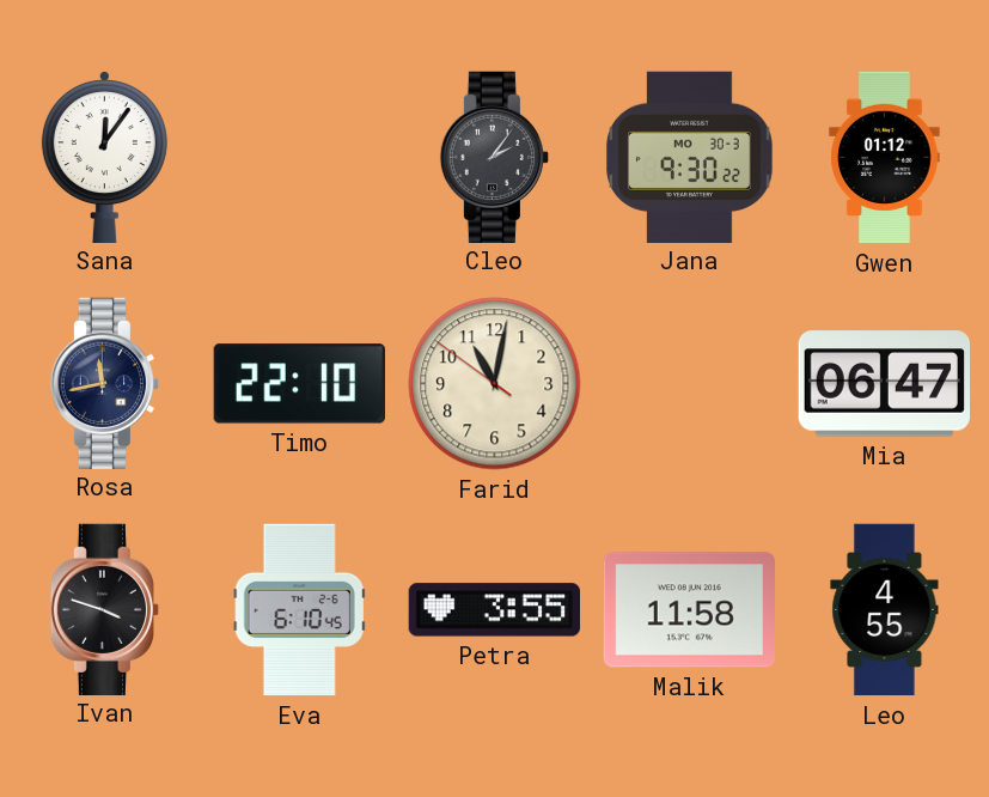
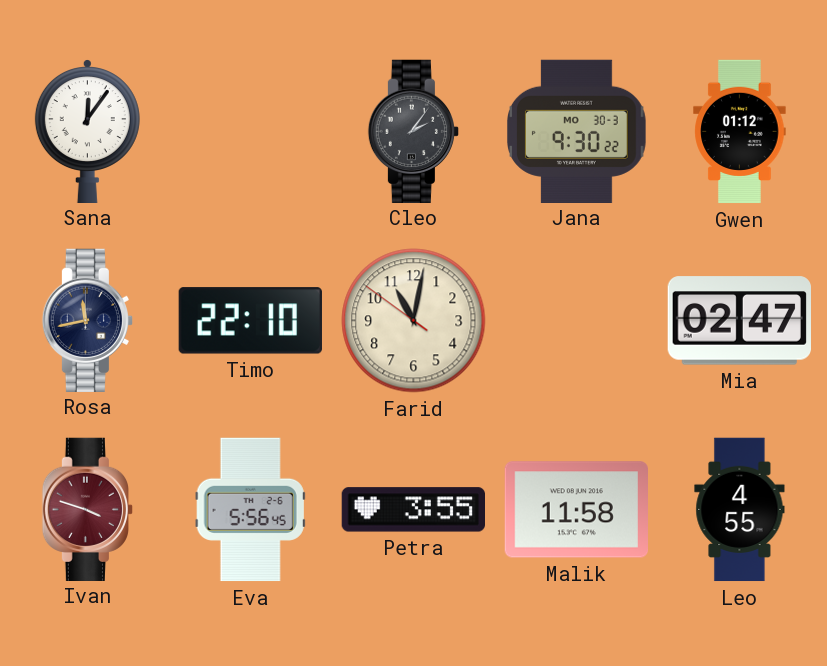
Mia: 06:47 -> 02:47
Ivan dial: black -> burgundy
Eva: 6:10 -> 5:56
